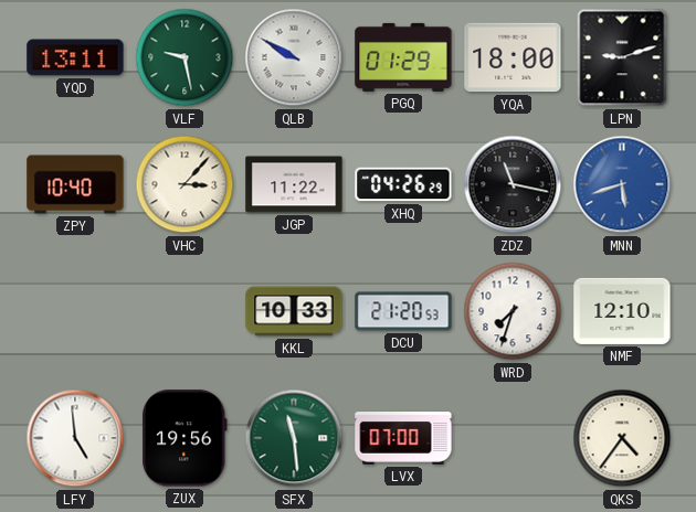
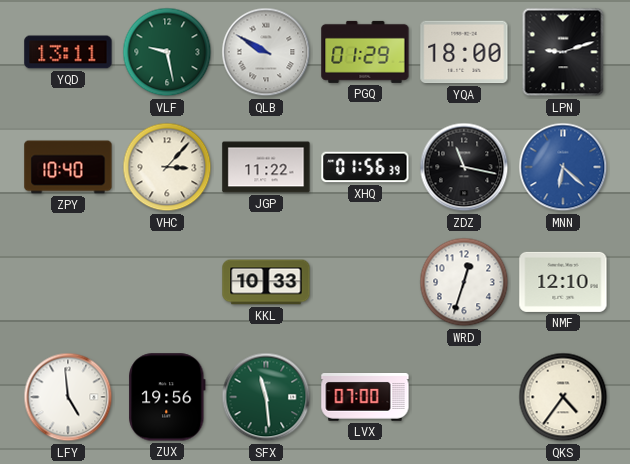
XHQ: 04:26 -> 01:56
MNN: 5:42 -> 6:22
DCU: 21:20 -> none
WRD: 7:33 -> 12:33
